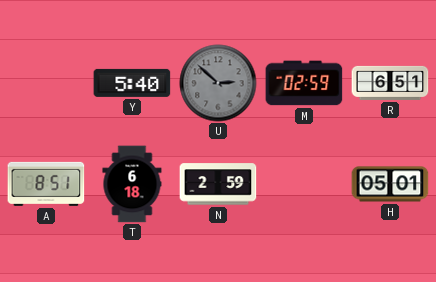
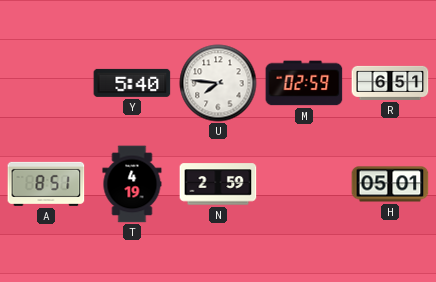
U: 2:52 -> 7:46
U dial: grey -> white
T: 6:18 -> 4:19
